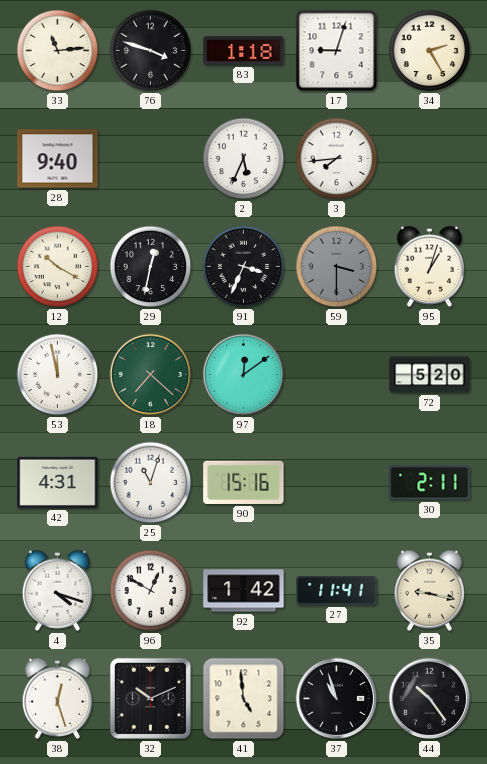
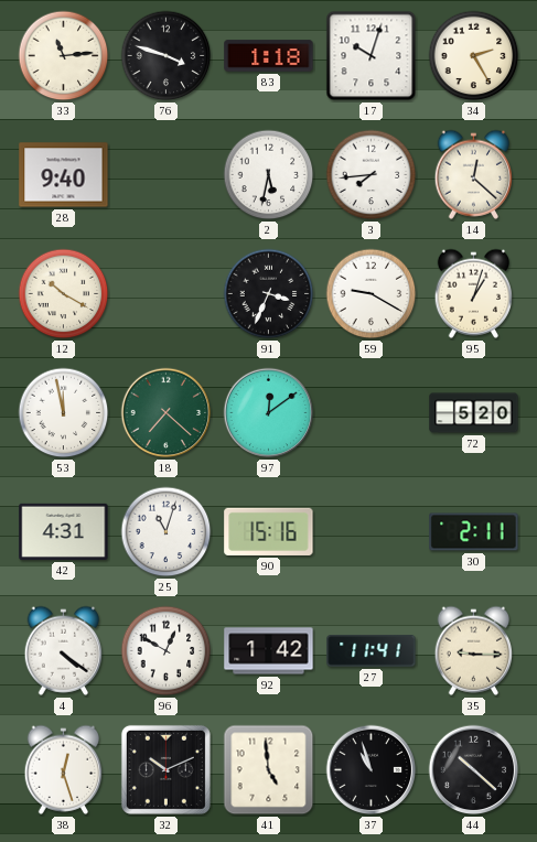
17: 9:03 -> 10:03
2: 5:34 -> 5:32
14: none -> 12:22
29: 12:32 -> none
59: 3:30 -> 9:20
59 dial: grey -> white
4: 4:18 -> 4:21
35: 9:17 -> 9:15
44: 10:24 -> 10:22
